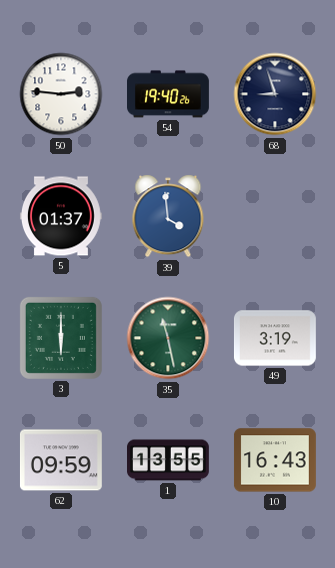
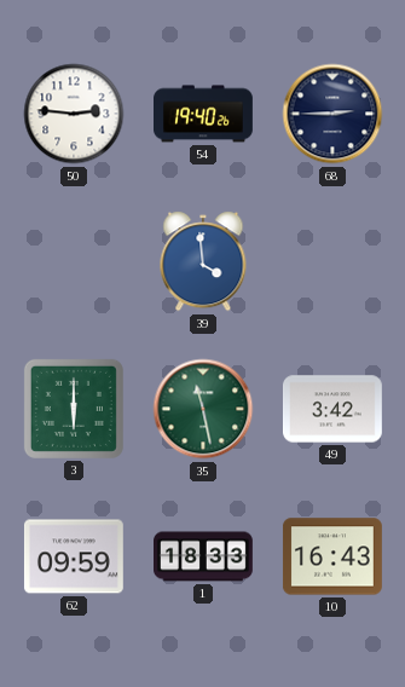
68: 8:57 -> 2:45
5: 01:37 -> none
49: 3:19 -> 3:42
1: 13:55 -> 18:33
